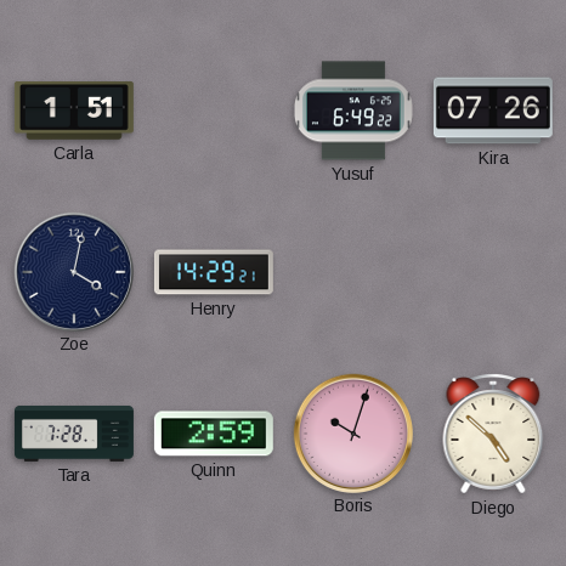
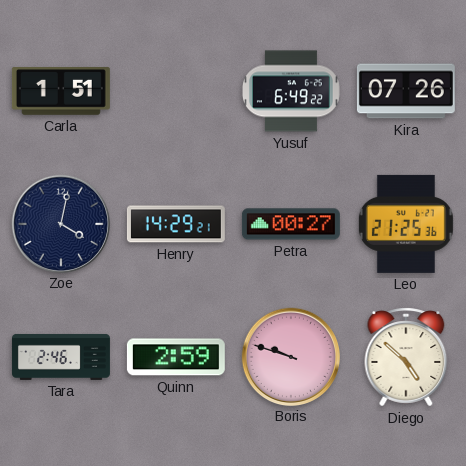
Petra: none -> 00:27
Leo: none -> 21:25
Tara: 7:28 -> 2:46
Boris: 10:03 -> 9:48
